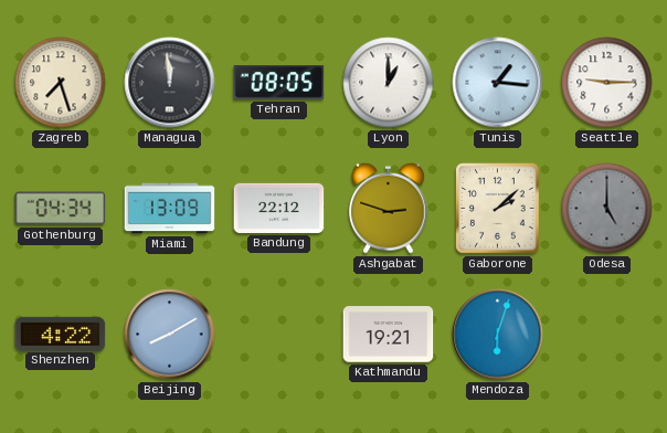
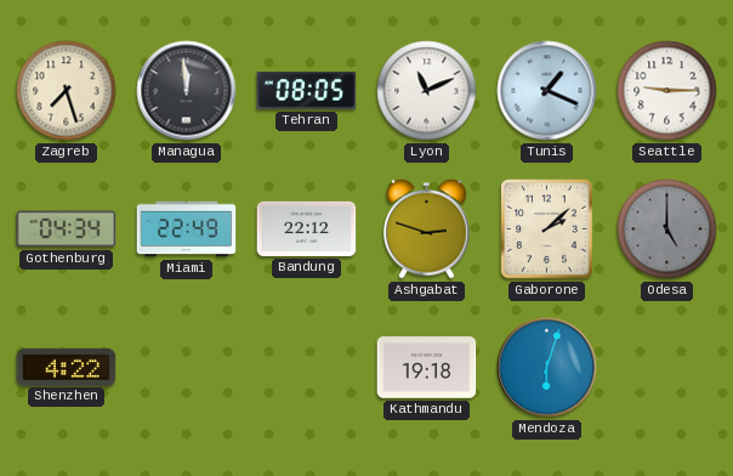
Lyon: 1:00 -> 11:11
Tunis: 1:16 -> 1:19
Miami: 13:09 -> 22:49
Beijing: 8:10 -> none
Kathmandu: 19:21 -> 19:18
